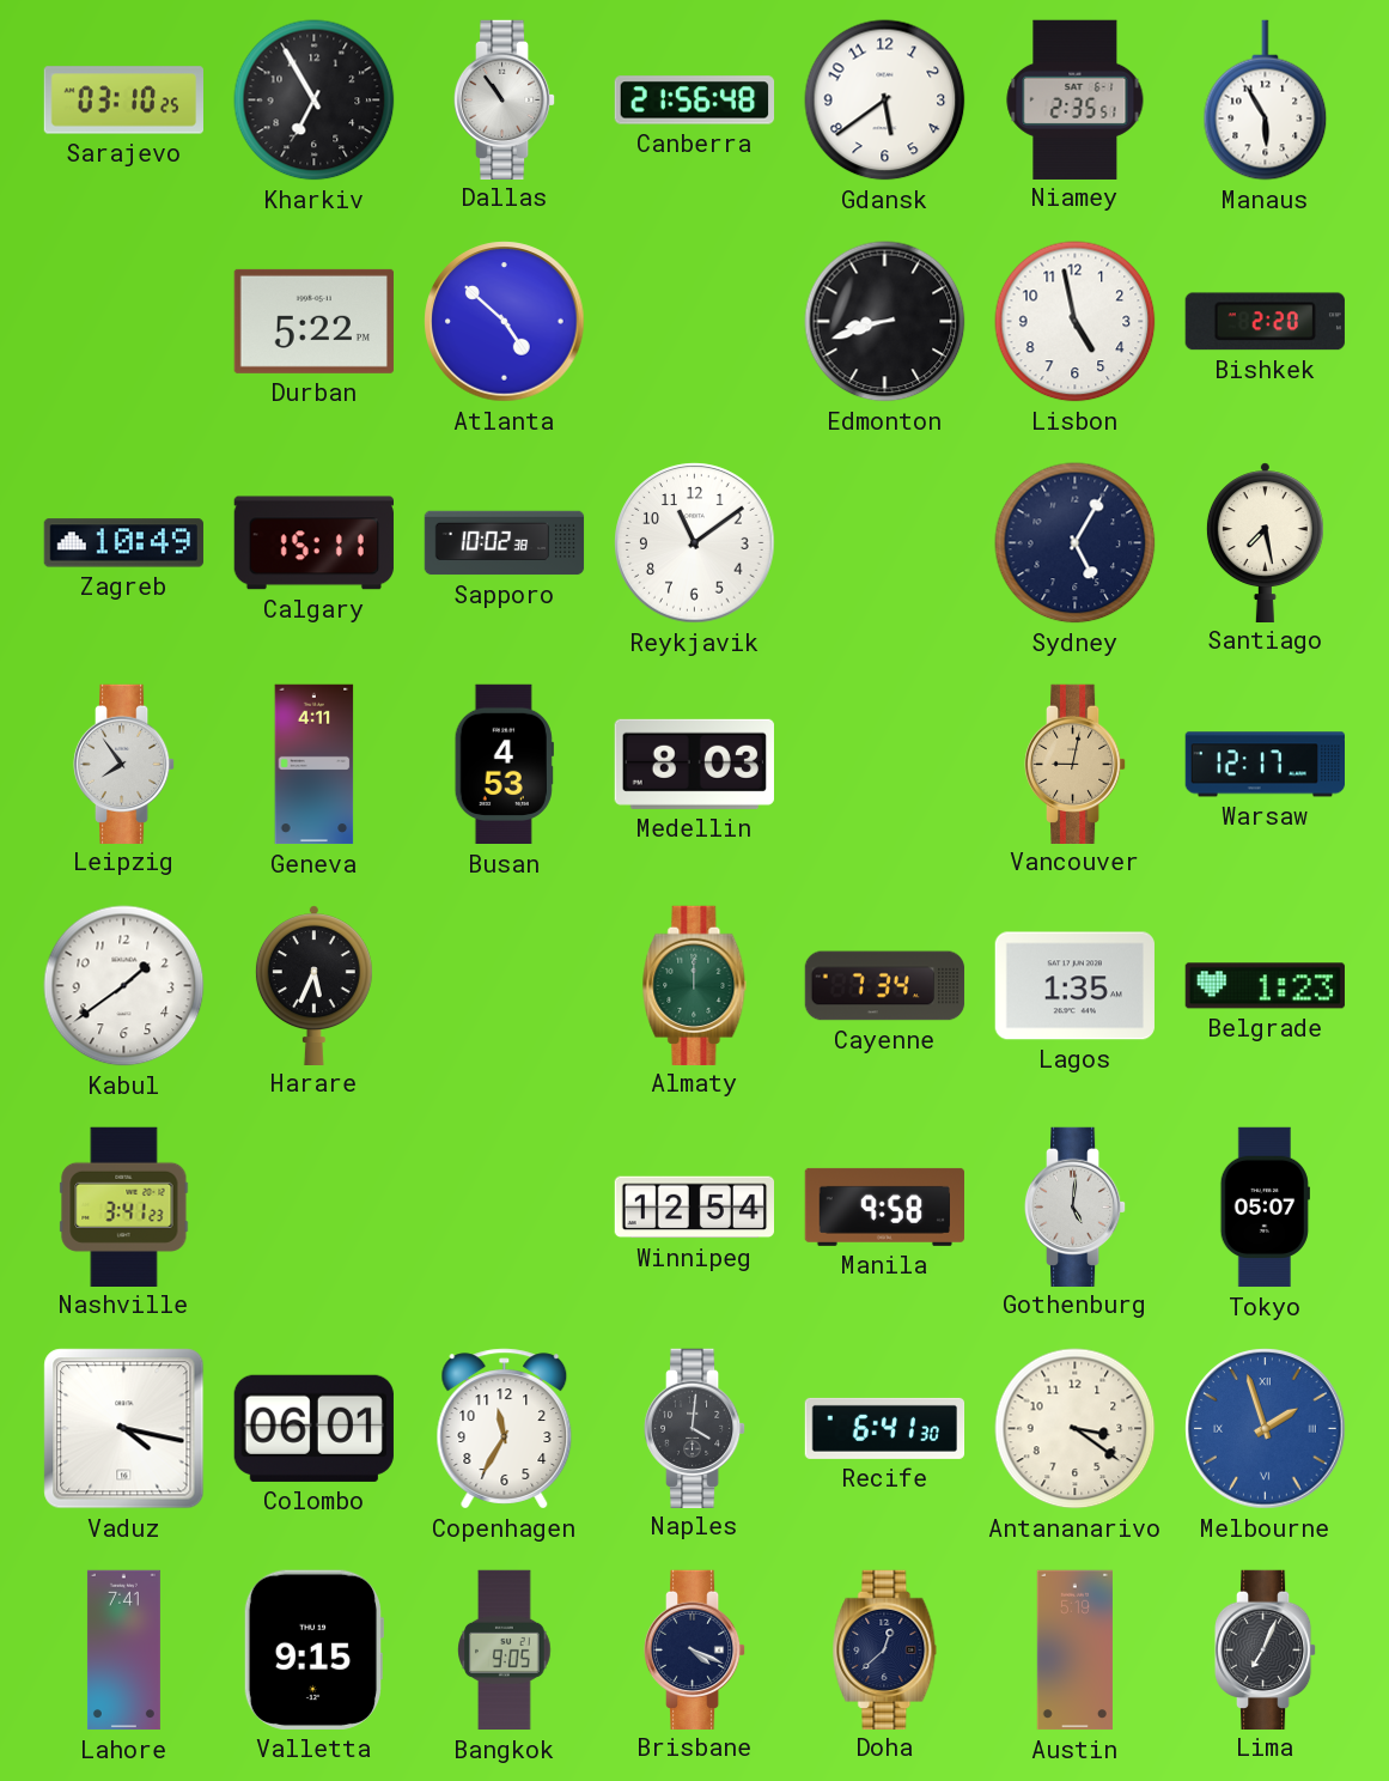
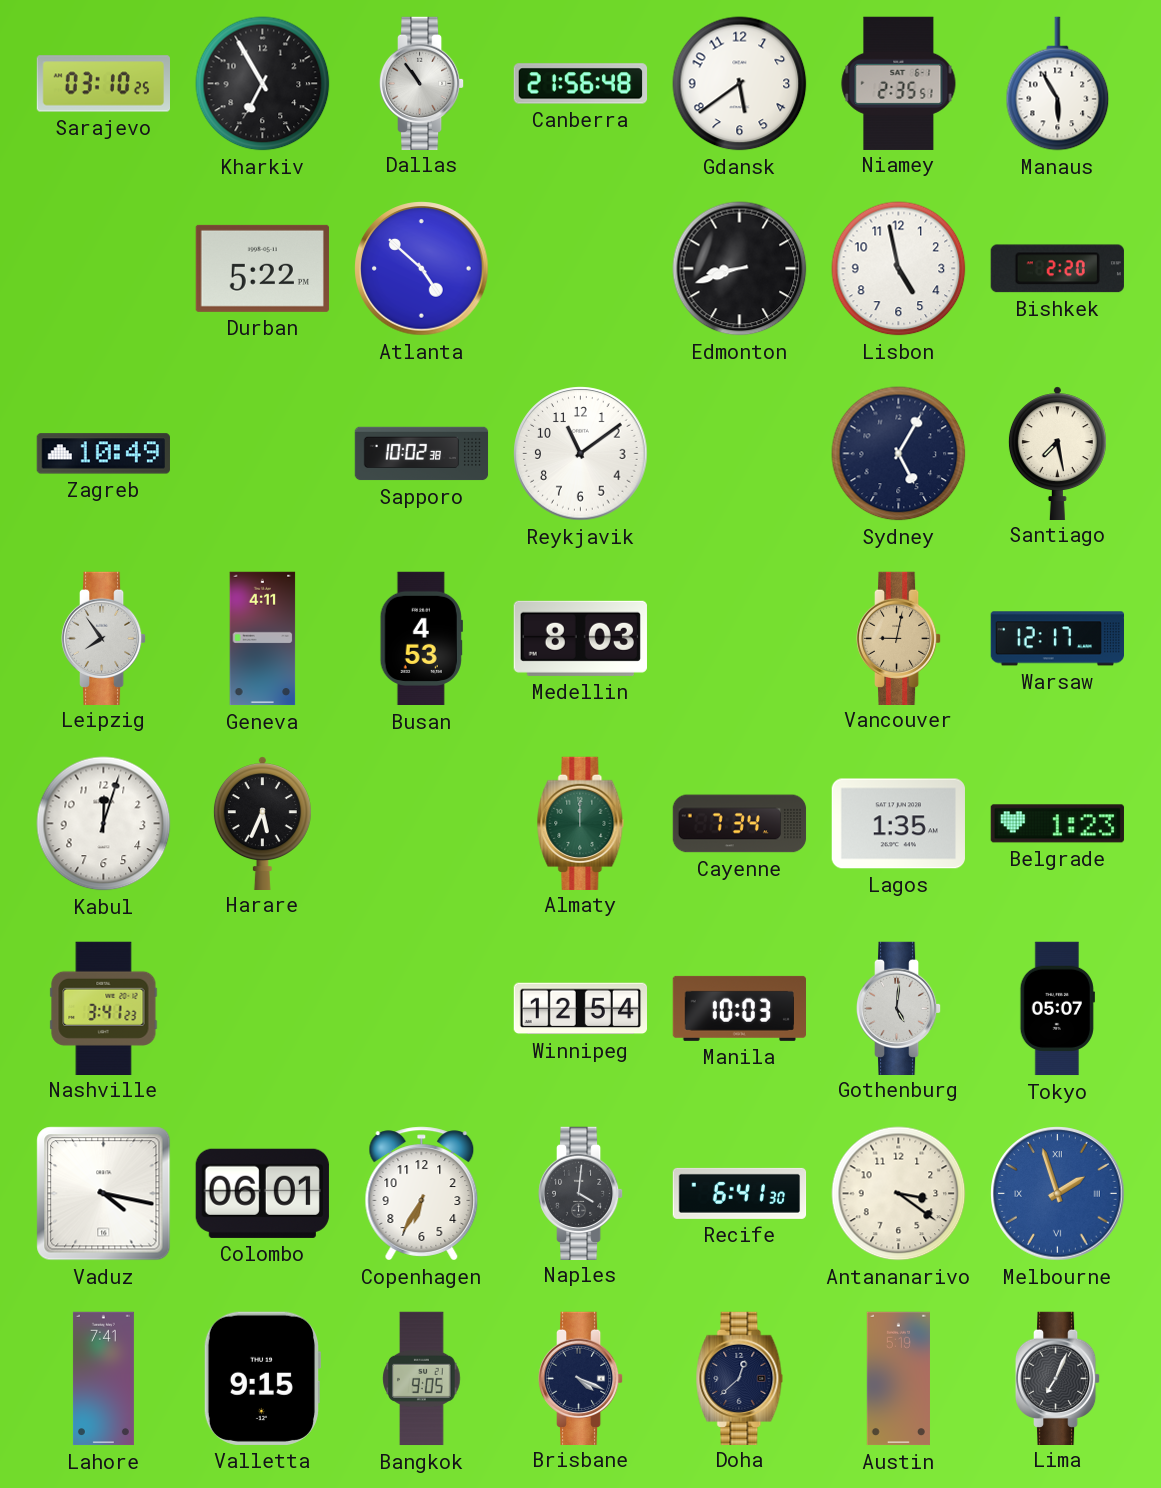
Calgary: 15:11 -> none
Kabul: 1:39 -> 12:03
Manila: 9:58 -> 10:03
Copenhagen: 11:35 -> 6:35
